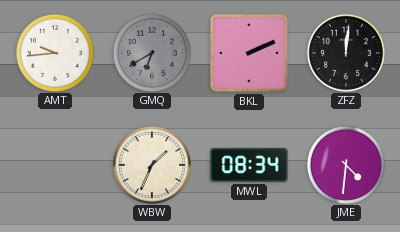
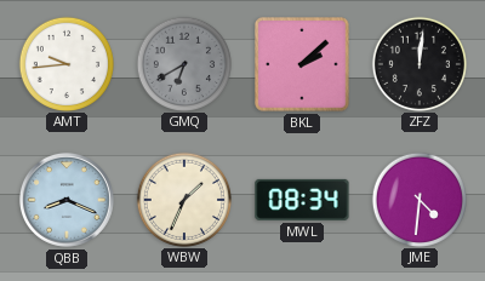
BKL: 2:11 -> 2:08
QBB: none -> 8:19
